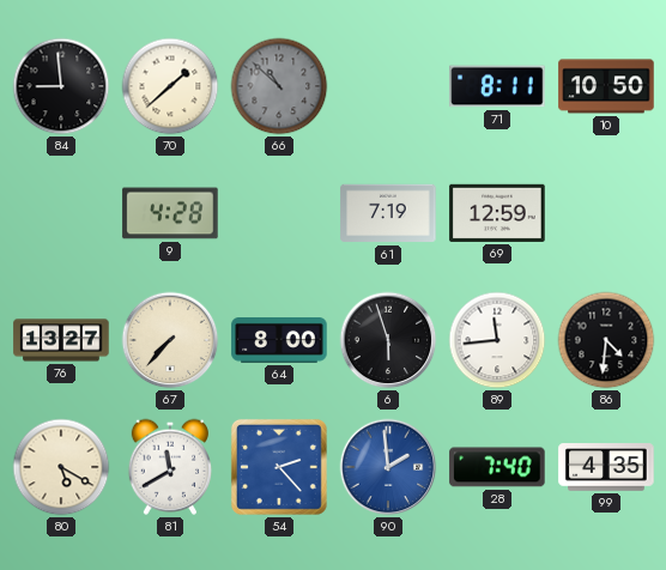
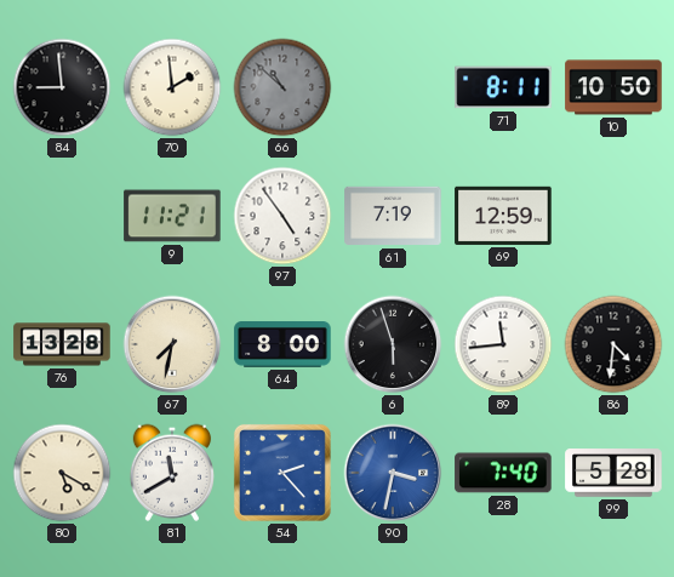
70: 1:38 -> 1:59
9: 4:28 -> 11:21
97: none -> 4:54
76: 13:27 -> 13:28
67: 7:37 -> 7:32
90: 1:59 -> 3:32
99: 4:35 -> 5:28
